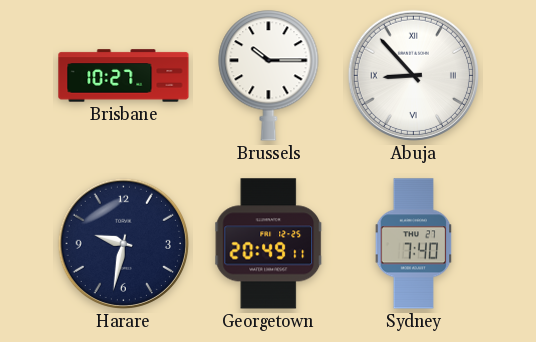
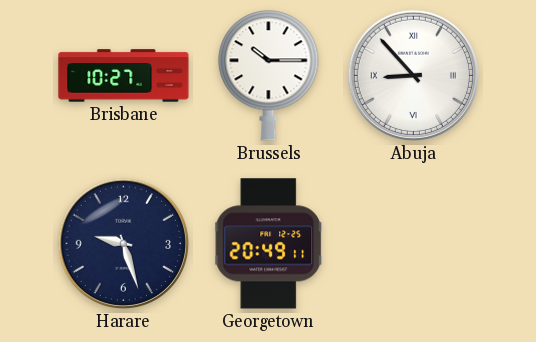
Harare: 9:32 -> 9:27
Sydney: 7:40 -> none
